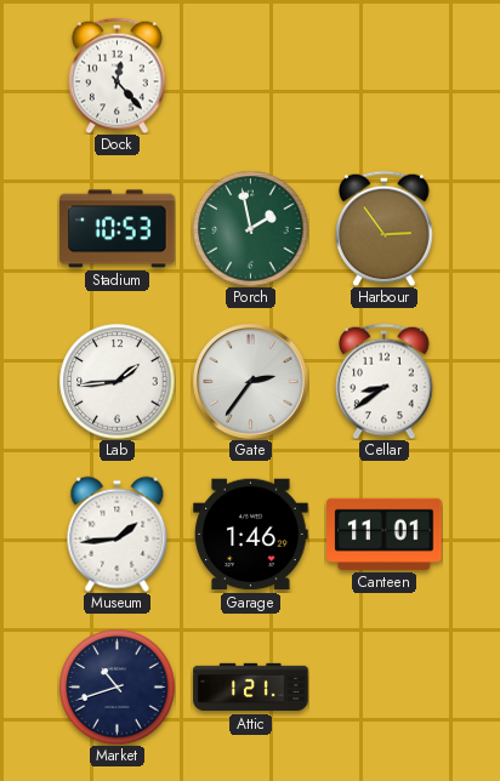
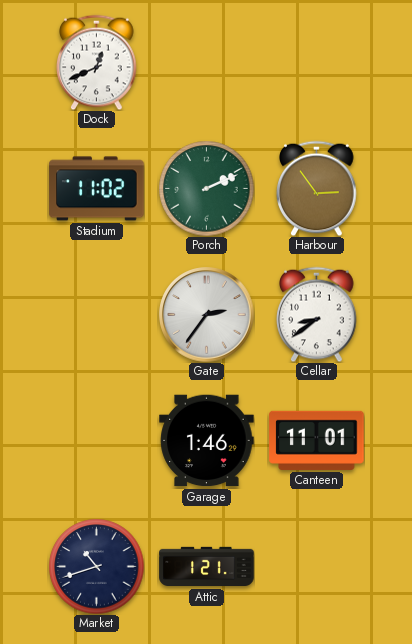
Dock: 12:23 -> 12:41
Stadium: 10:53 -> 11:02
Porch: 1:58 -> 2:11
Lab: 1:44 -> none
Museum: 1:44 -> none
